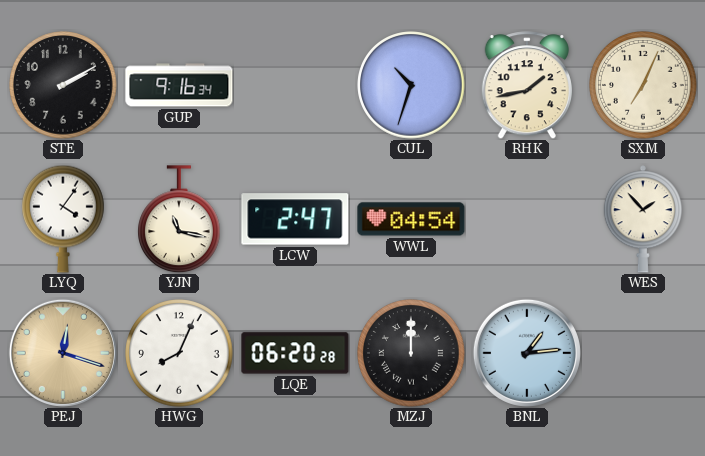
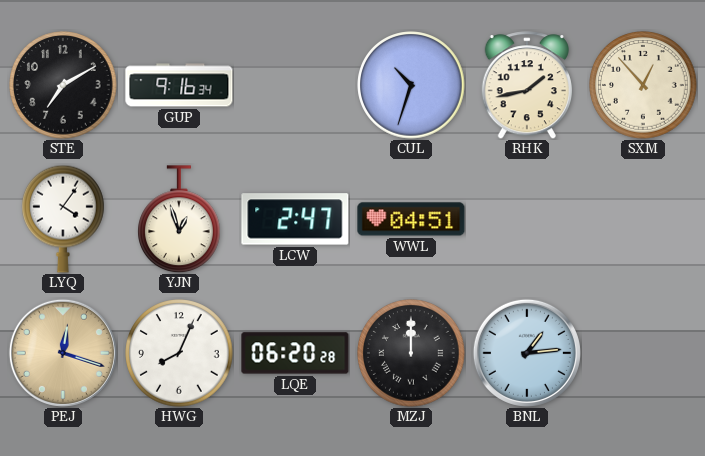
STE: 2:10 -> 7:10
SXM: 7:04 -> 12:53
YJN: 11:17 -> 12:57
WWL: 04:54 -> 04:51
WES: 1:53 -> none
